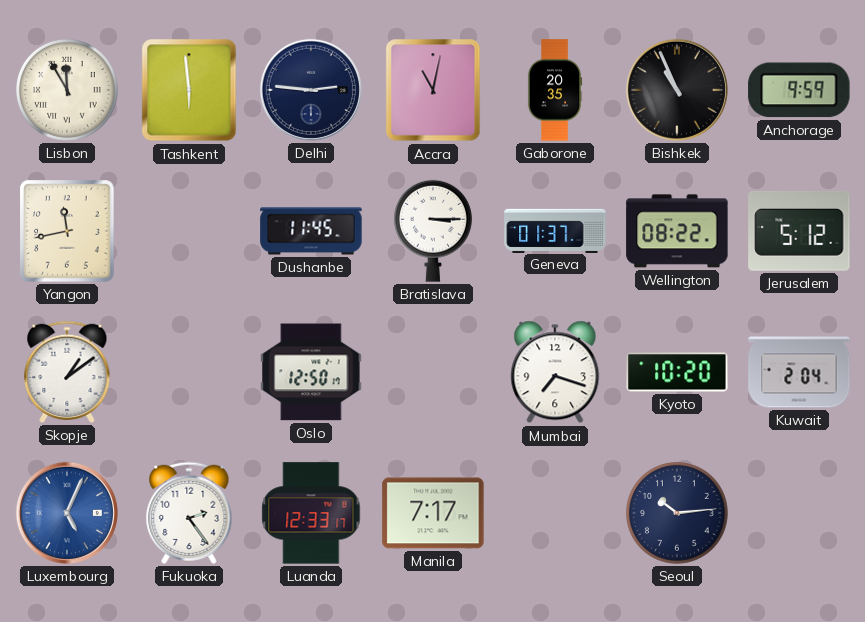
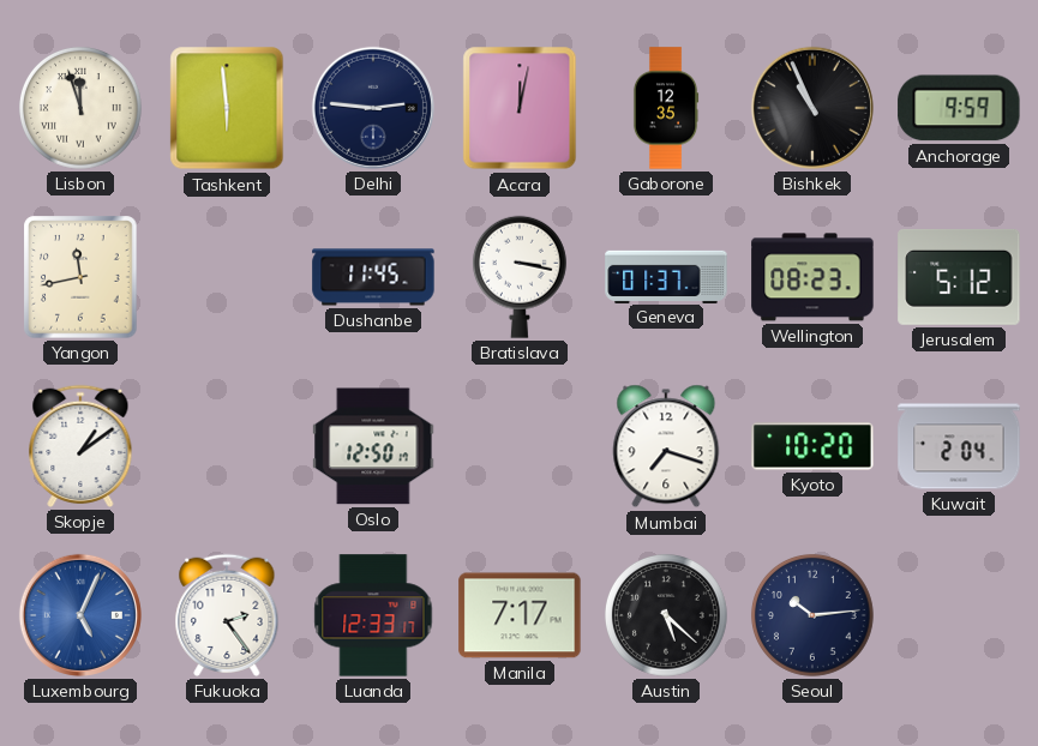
Lisbon: 11:55 -> 11:57
Accra: 11:02 -> 12:02
Gaborone: 20:35 -> 12:35
Bratislava: 3:15 -> 3:17
Wellington: 08:22 -> 08:23
Austin: none -> 5:22
